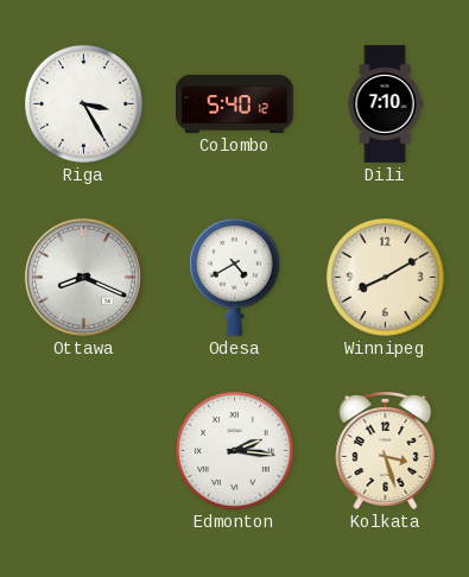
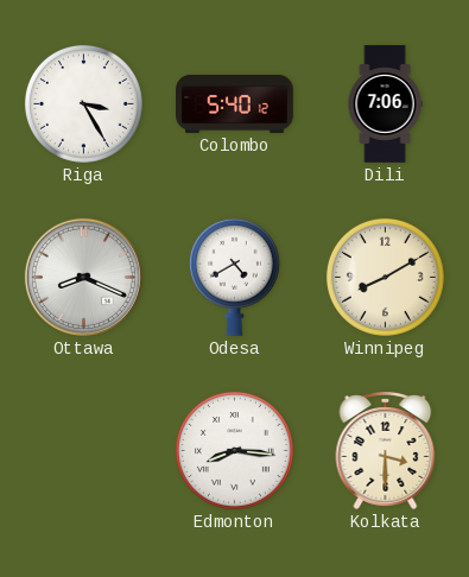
Dili: 7:10 -> 7:06
Edmonton: 2:16 -> 8:16
Kolkata: 3:27 -> 3:30
